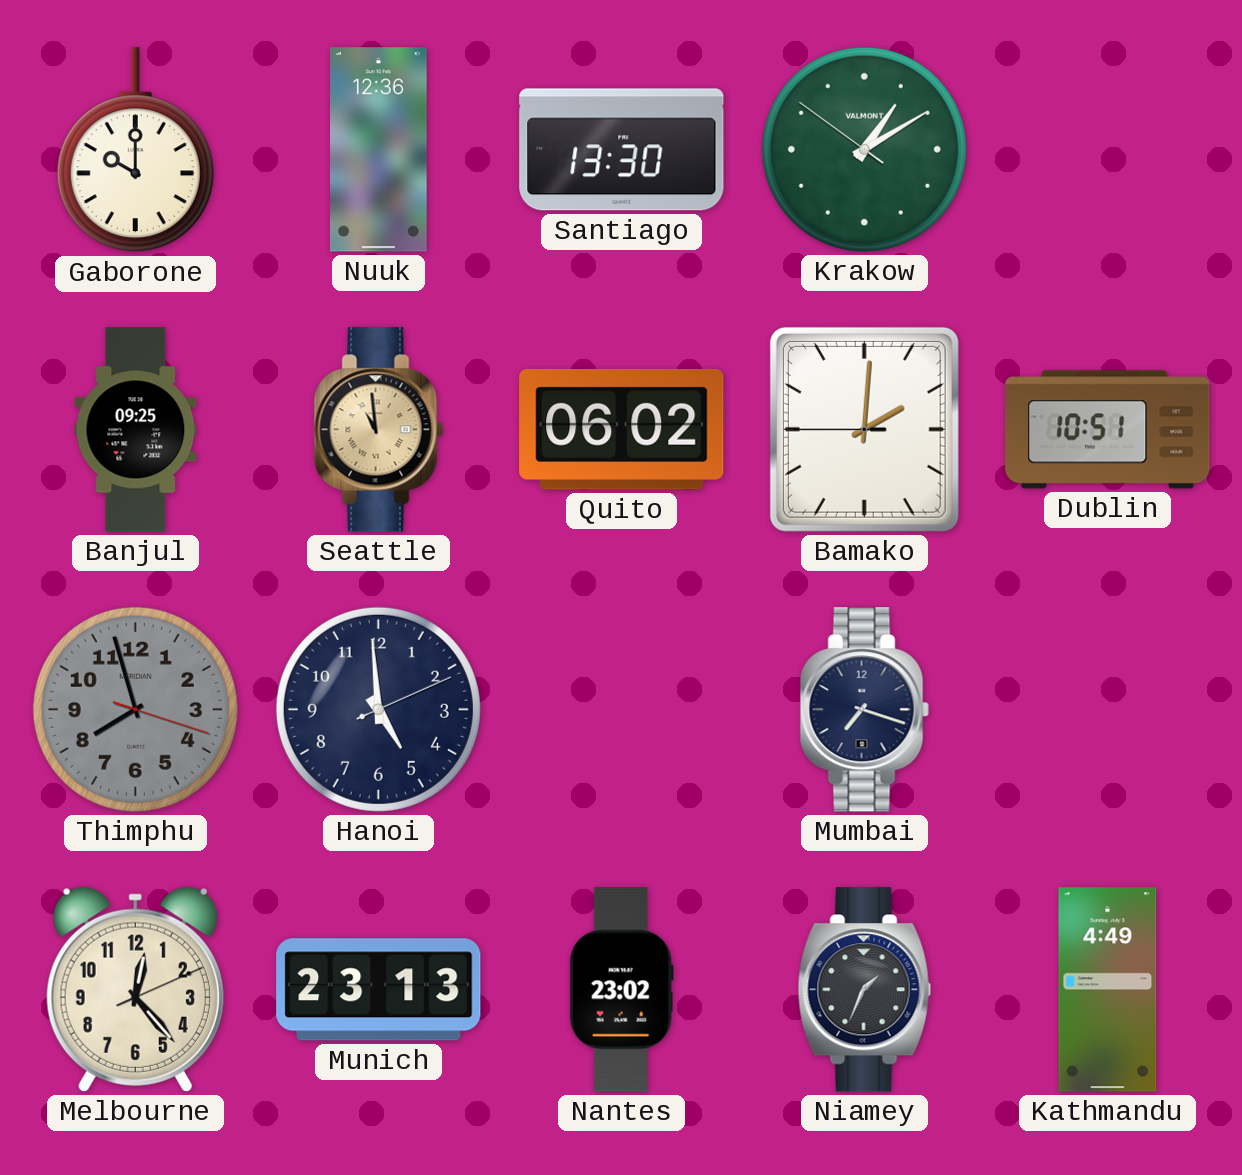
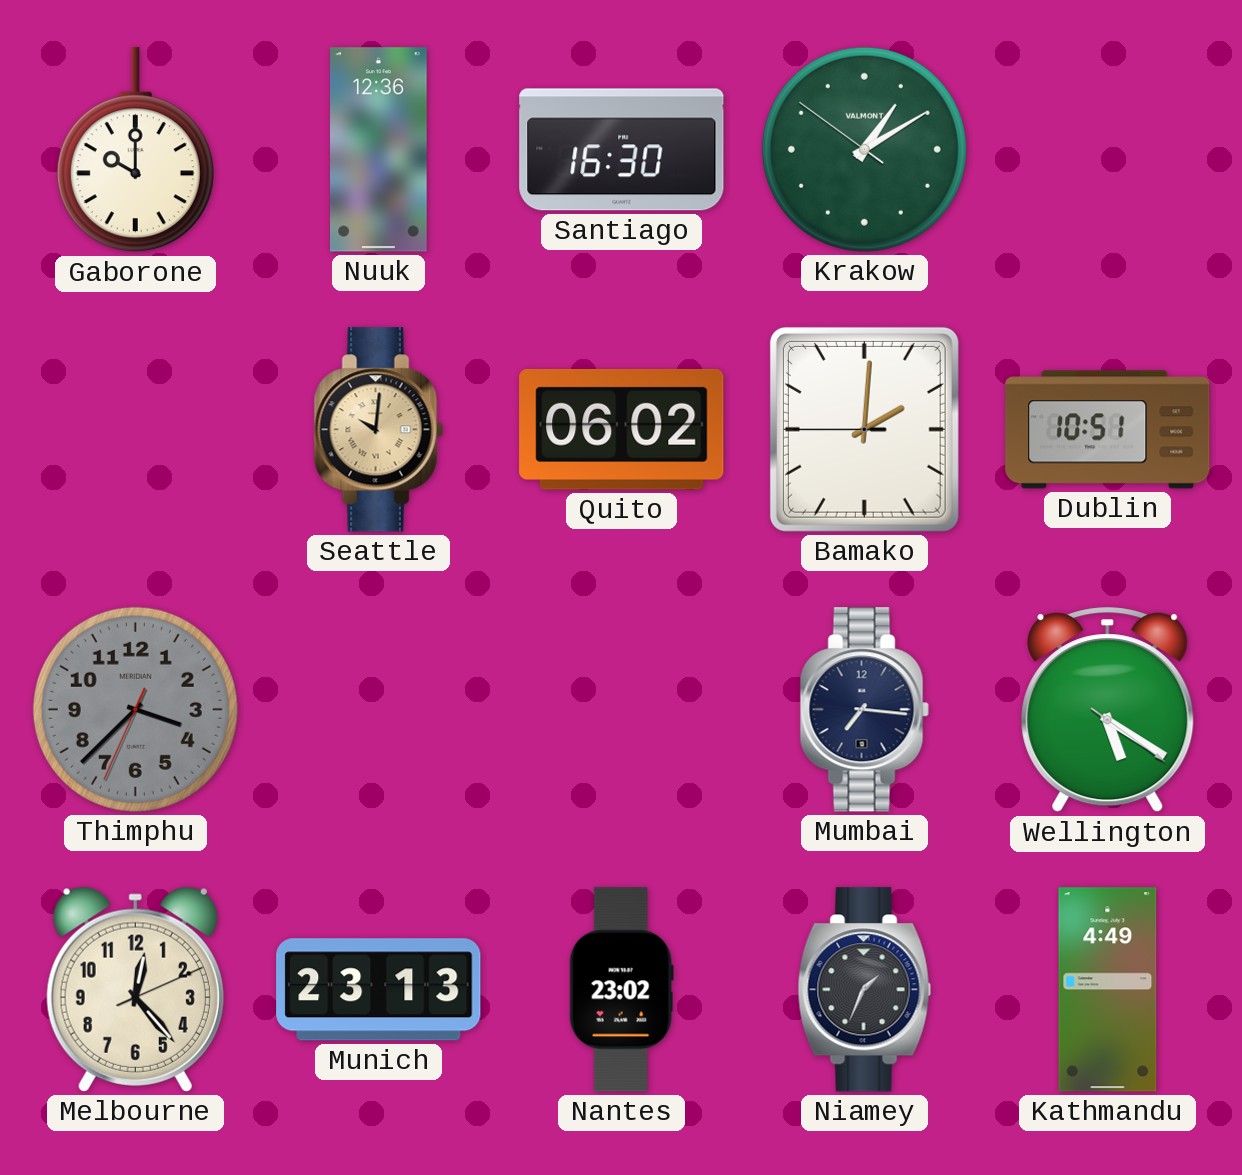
Santiago: 13:30 -> 16:30
Banjul: 09:25 -> none
Seattle: 10:59 -> 10:01
Thimphu: 7:57 -> 3:37
Hanoi: 4:59 -> none
Mumbai: 7:18 -> 7:16
Wellington: none -> 5:20
